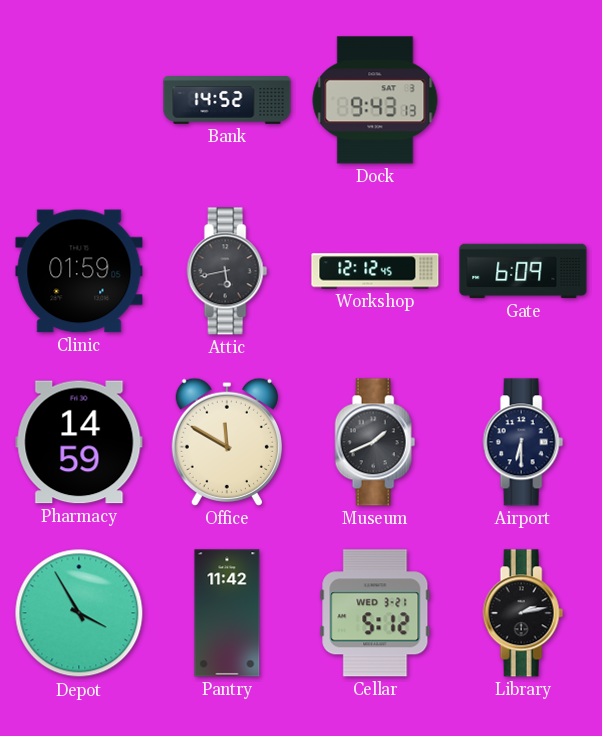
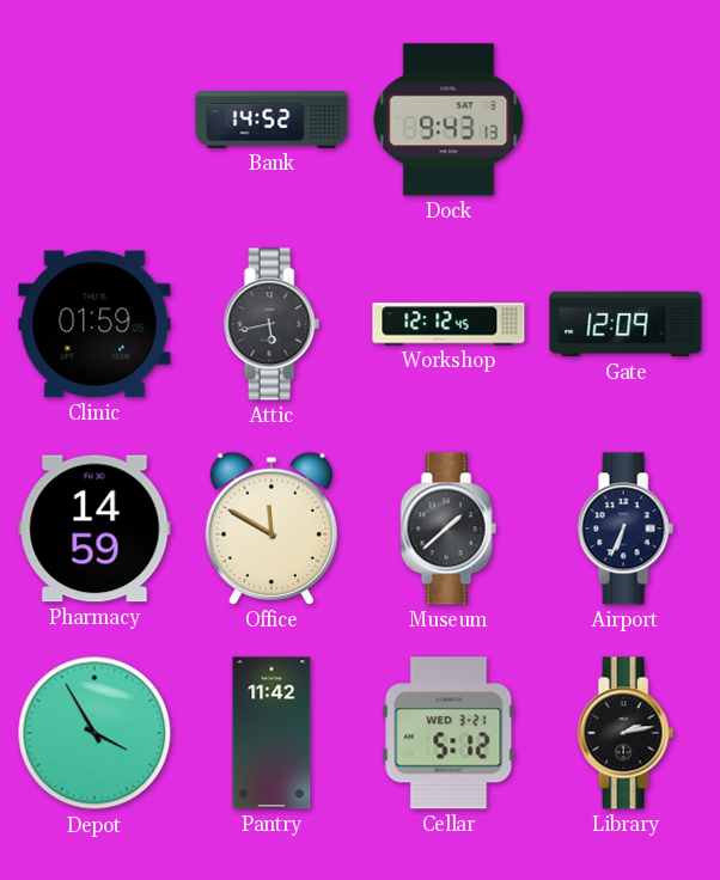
Gate: 6:09 -> 12:09
Museum: 1:41 -> 1:38
Airport: 6:30 -> 6:34
